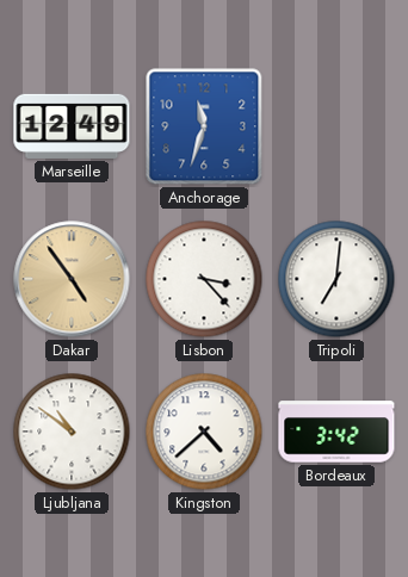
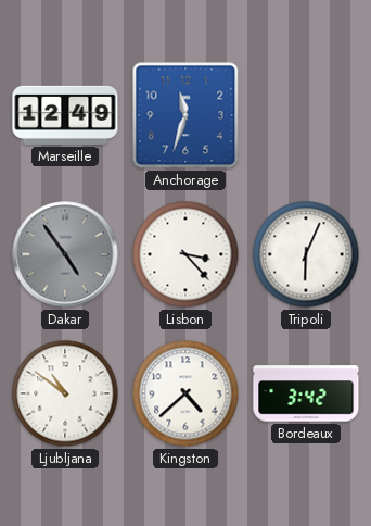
Dakar dial: champagne -> grey
Tripoli: 7:01 -> 6:04
